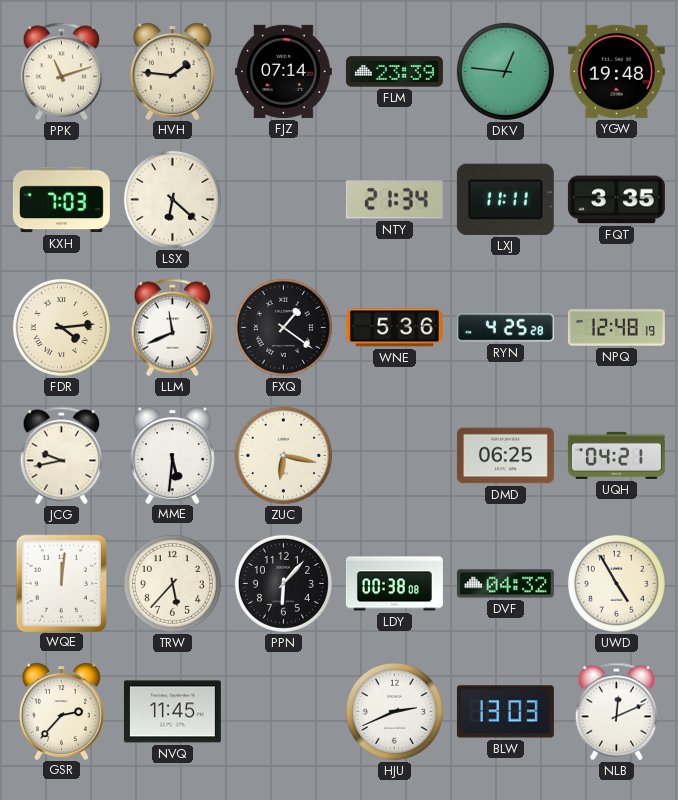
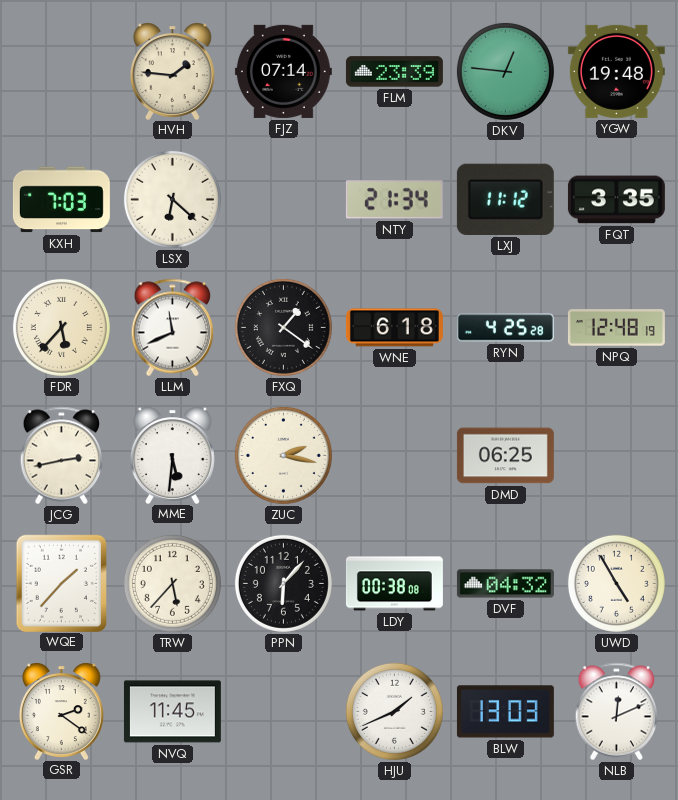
PPK: 11:12 -> none
LXJ: 11:11 -> 11:12
FDR: 4:14 -> 5:37
WNE: 5:36 -> 6:18
JCG: 9:43 -> 2:43
ZUC: 6:17 -> 2:17
UQH: 04:21 -> none
WQE: 12:01 -> 1:37
GSR: 2:37 -> 2:21
HJU: 2:41 -> 1:41
